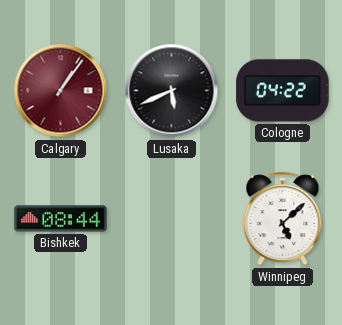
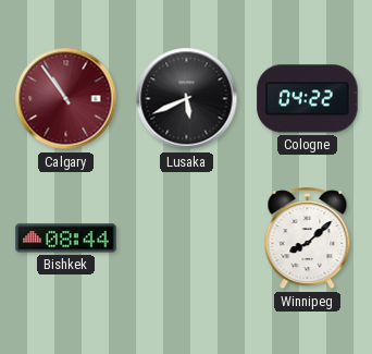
Calgary: 1:06 -> 10:54
Winnipeg: 5:08 -> 8:08
